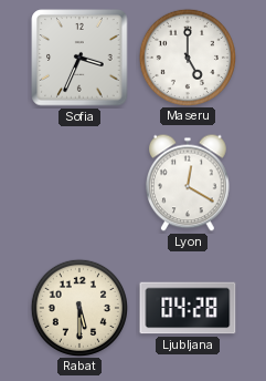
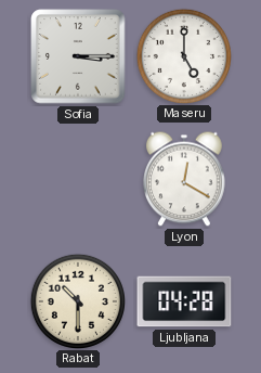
Sofia: 3:34 -> 3:15
Rabat: 5:30 -> 10:30
